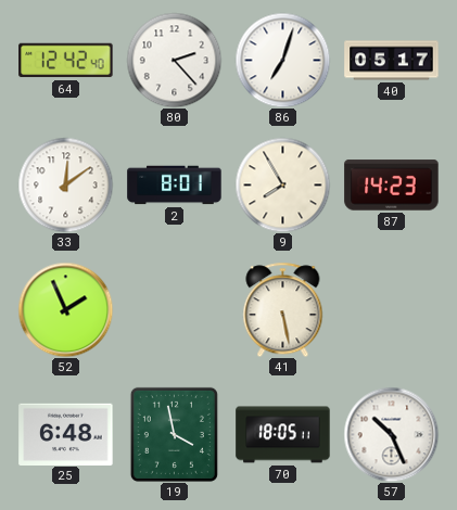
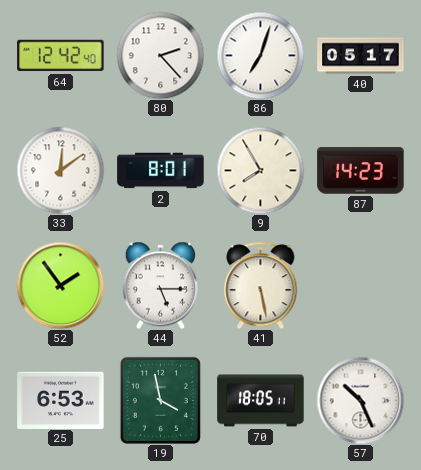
52: 1:56 -> 1:54
44: none -> 5:15
25: 6:48 -> 6:53
